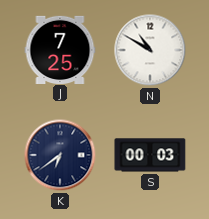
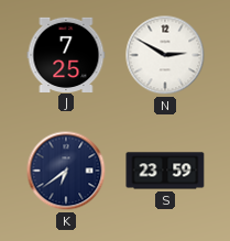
N: 10:50 -> 2:50
S: 00:03 -> 23:59
